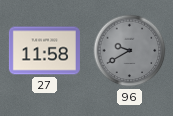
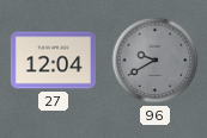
27: 11:58 -> 12:04
